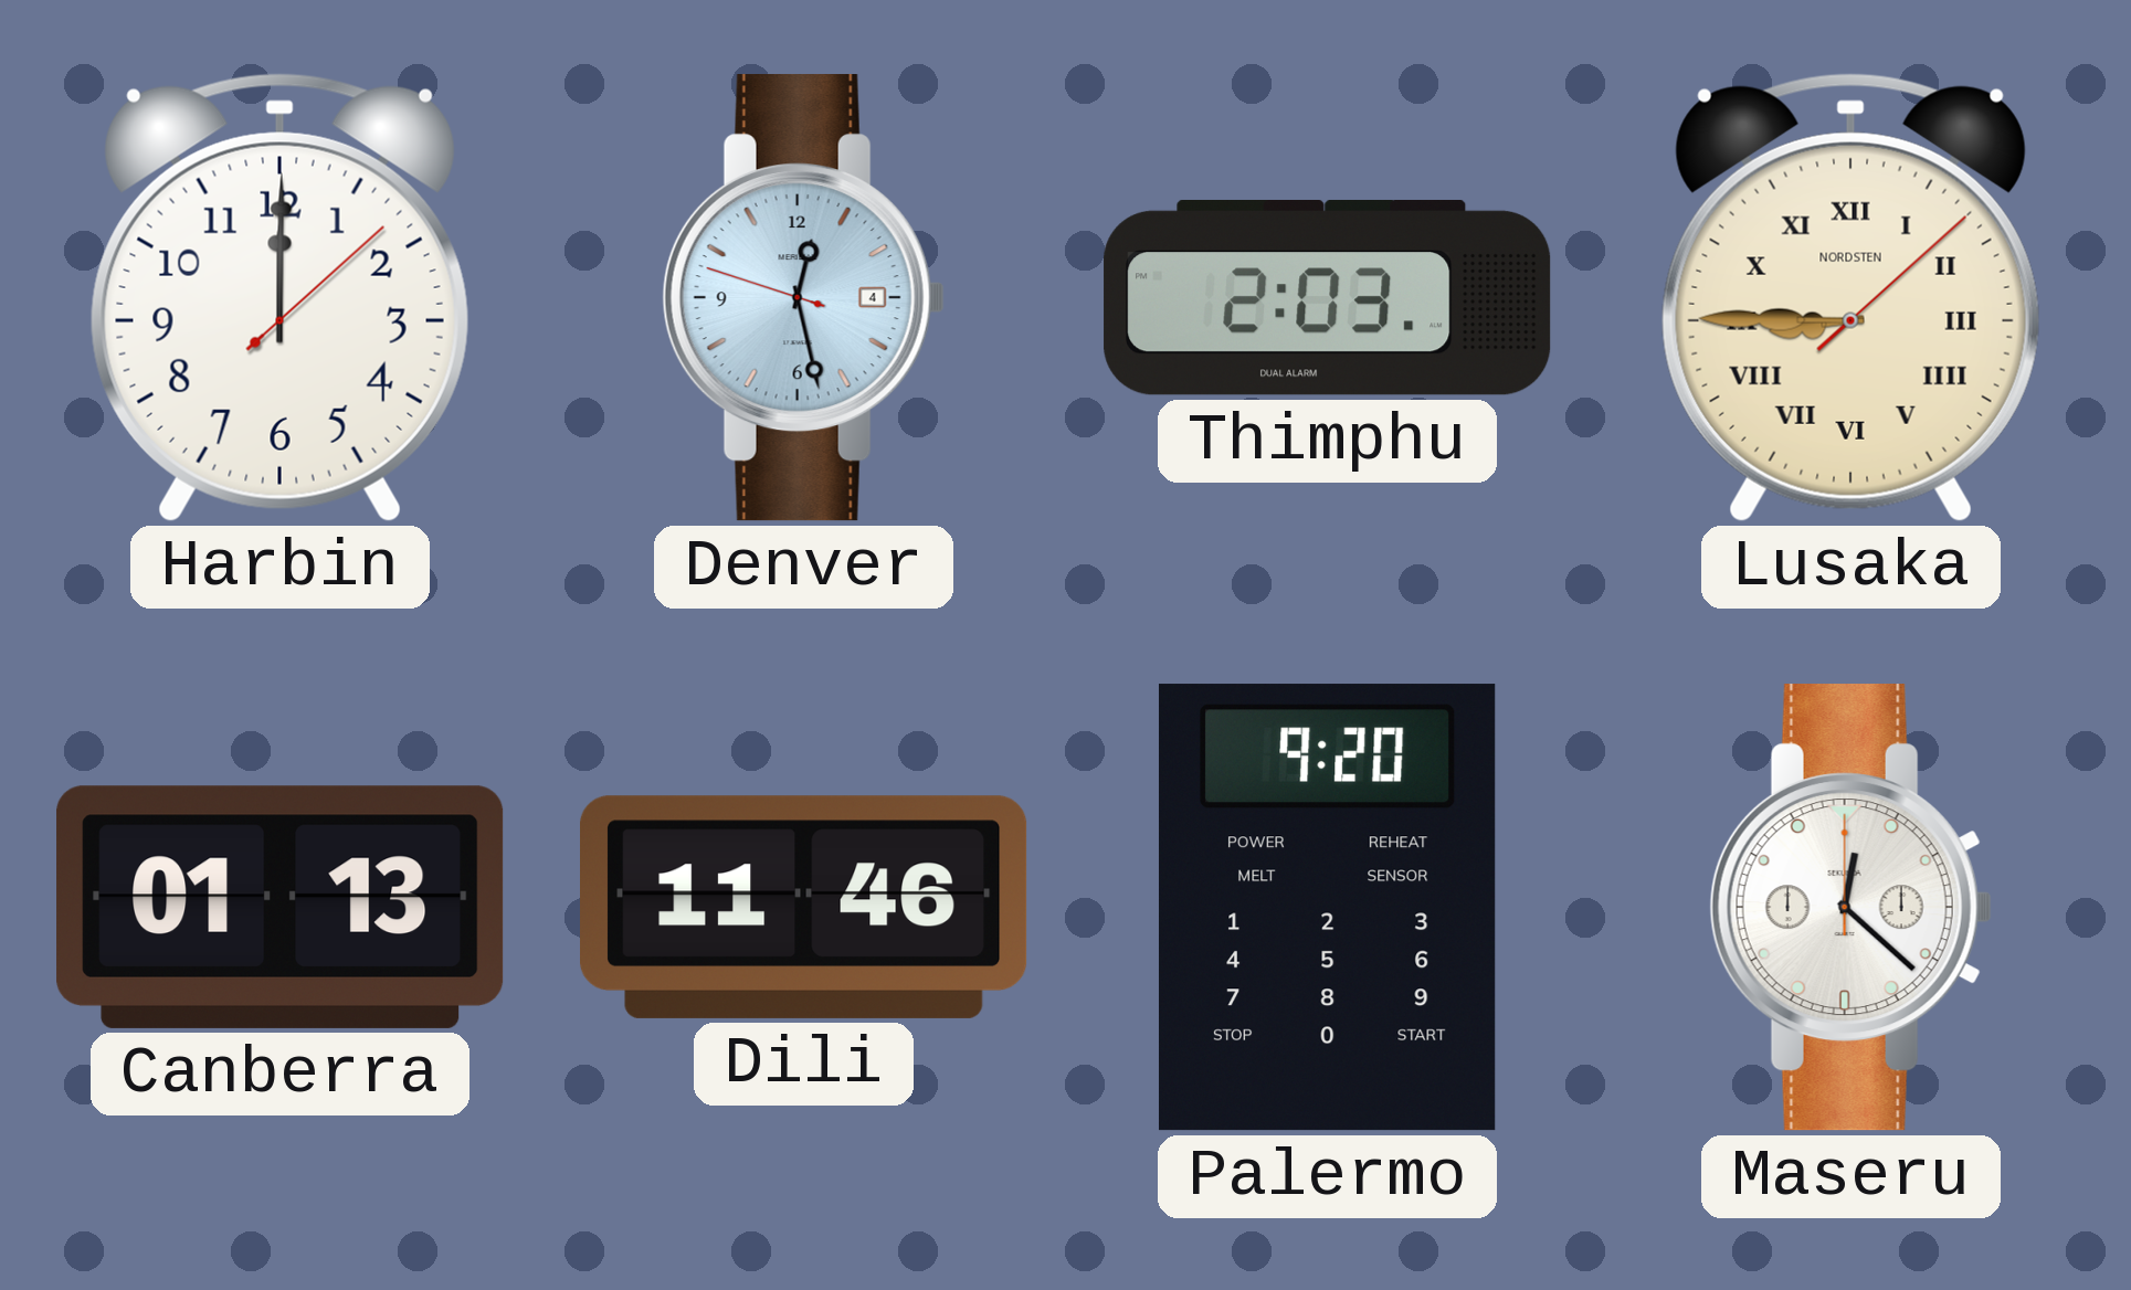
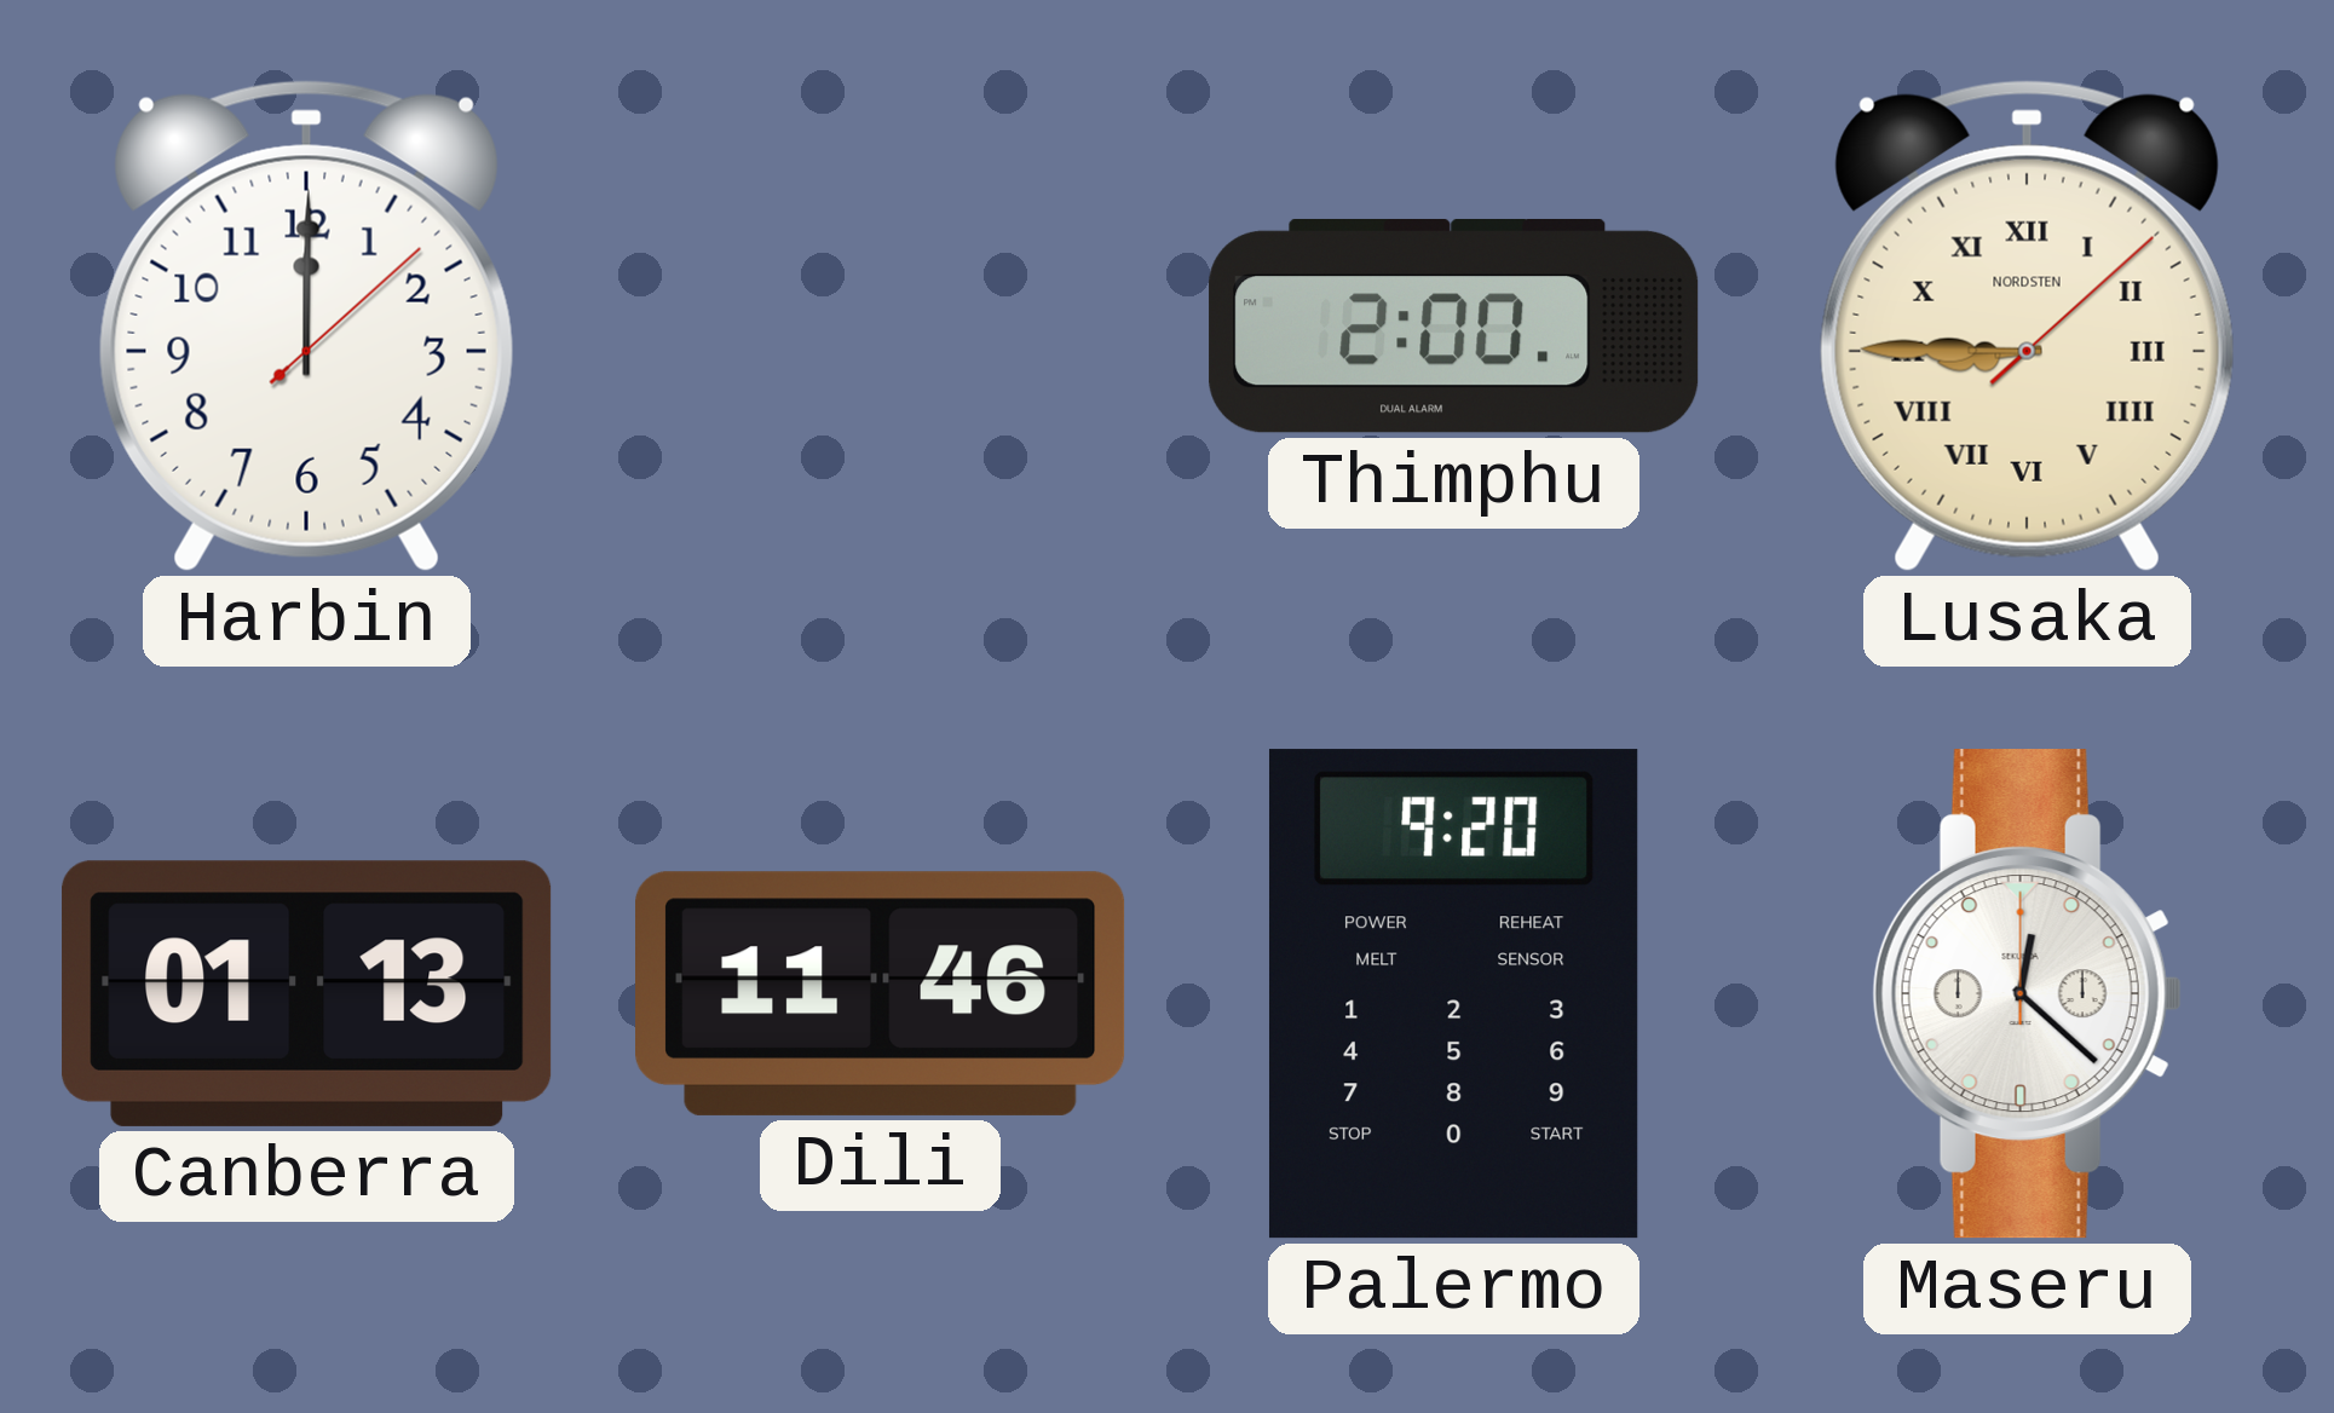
Denver: 12:27 -> none
Thimphu: 2:03 -> 2:00
